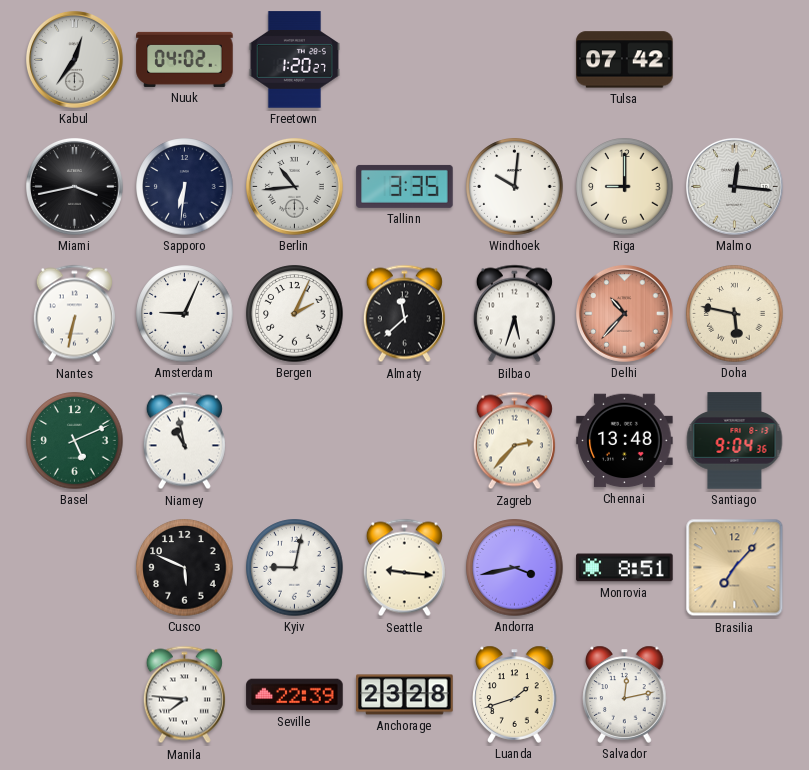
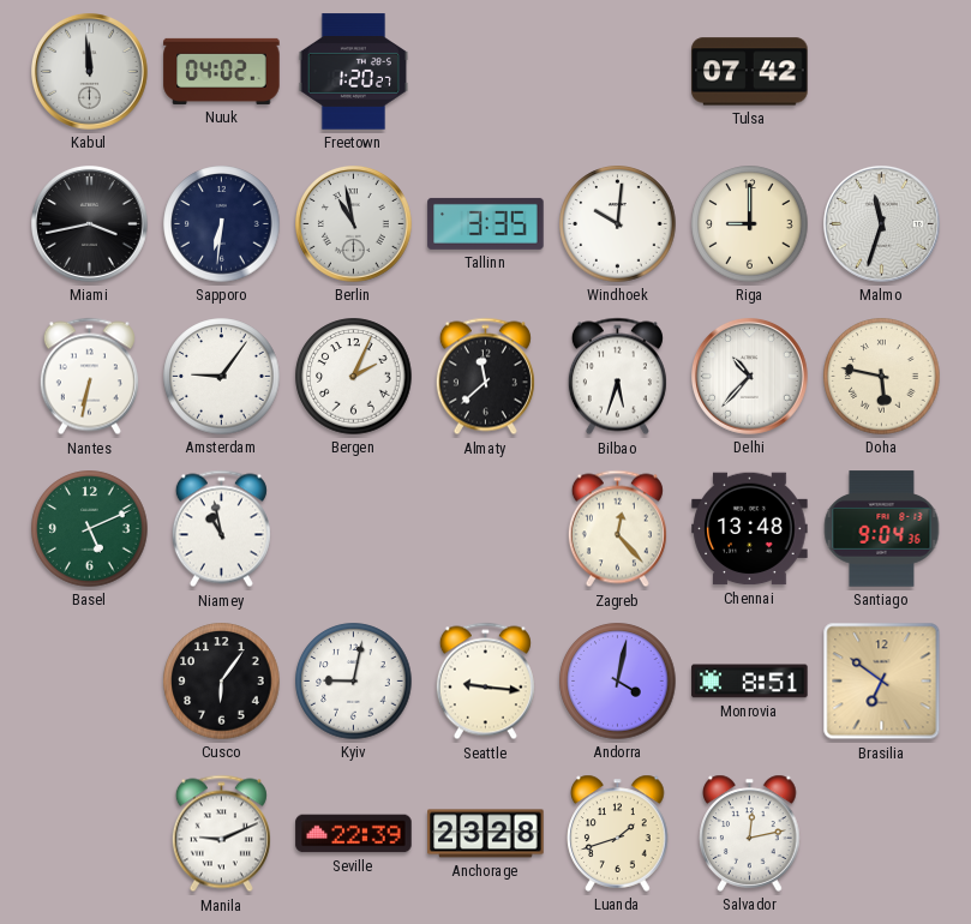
Kabul: 12:36 -> 11:59
Berlin: 10:44 -> 10:58
Malmo: 12:16 -> 11:33
Amsterdam: 9:04 -> 9:06
Delhi dial: salmon -> white
Zagreb: 2:37 -> 12:23
Cusco: 5:49 -> 6:06
Andorra: 3:43 -> 4:02
Brasilia: 7:07 -> 6:51
Manila: 7:46 -> 9:11
